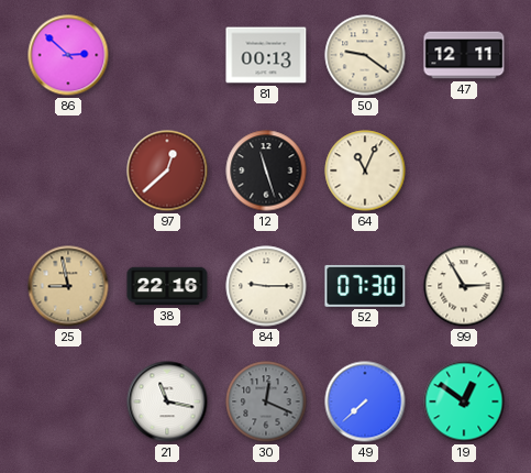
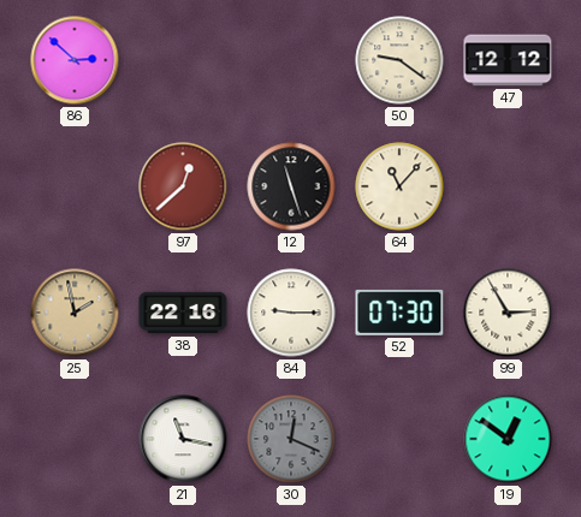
81: 00:13 -> none
47: 12:11 -> 12:12
64: 11:04 -> 11:07
25: 8:58 -> 1:58
49: 7:38 -> none
